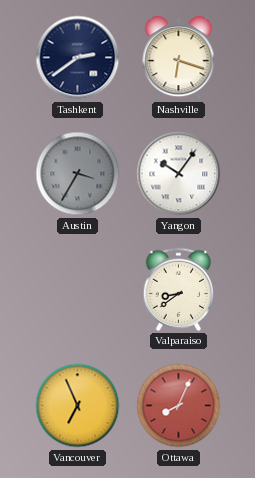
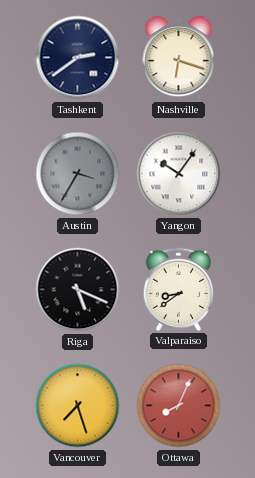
Riga: none -> 5:19
Vancouver: 6:56 -> 7:27
